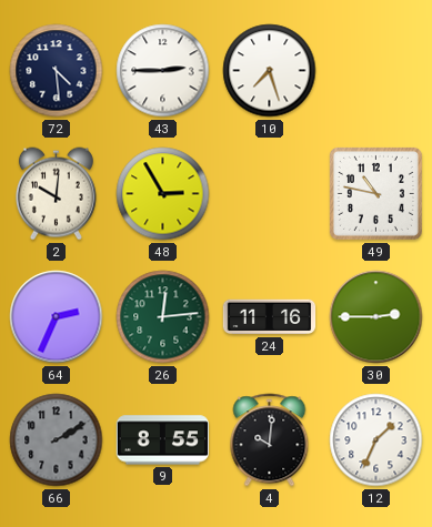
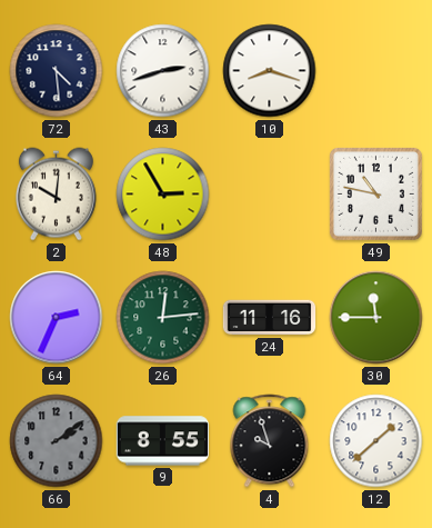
43: 2:45 -> 2:42
10: 7:27 -> 8:18
30: 2:45 -> 11:45
66: 2:10 -> 2:09
4: 10:01 -> 9:57
12: 1:34 -> 1:38
